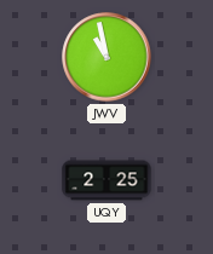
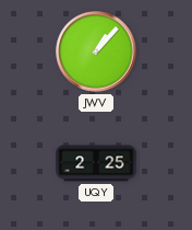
JWV: 10:58 -> 1:07
